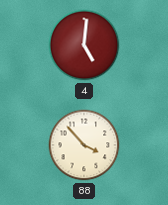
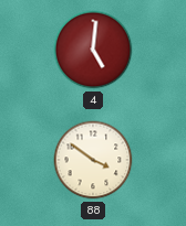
88: 3:53 -> 3:51
